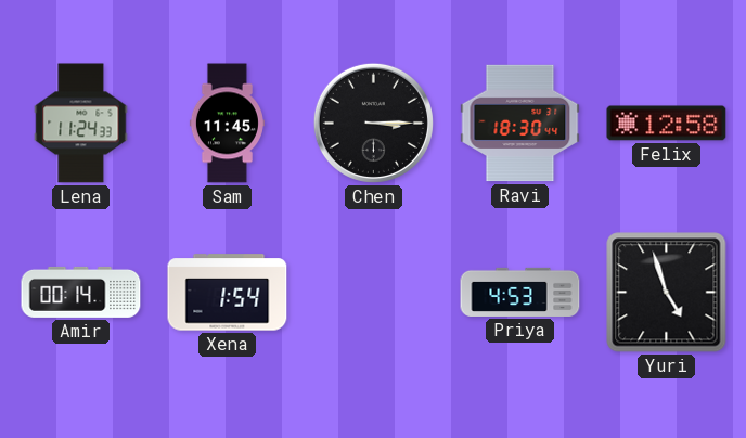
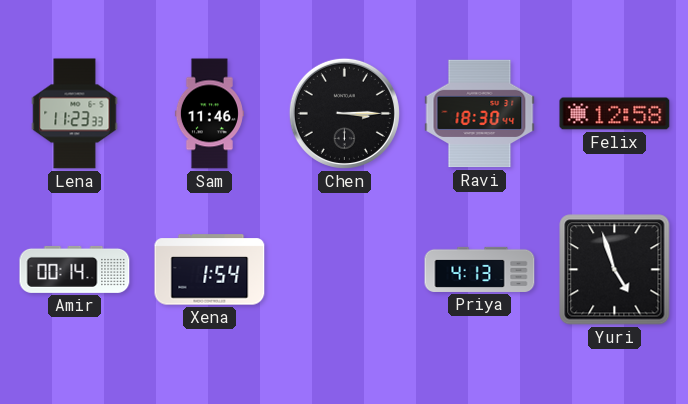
Lena: 11:24 -> 11:23
Sam: 11:45 -> 11:46
Priya: 4:53 -> 4:13
